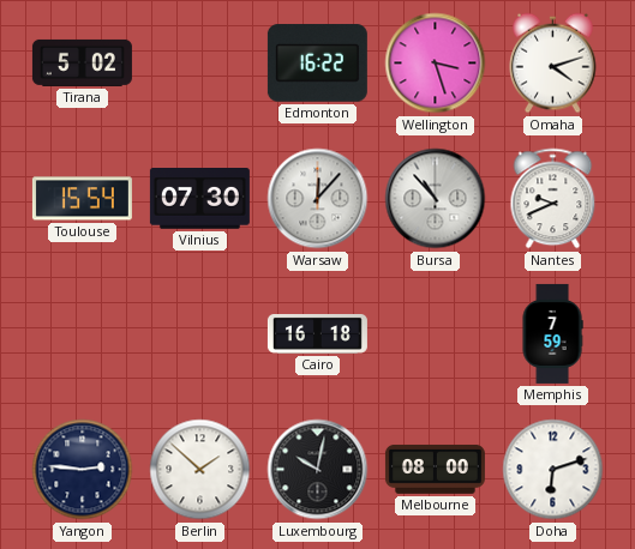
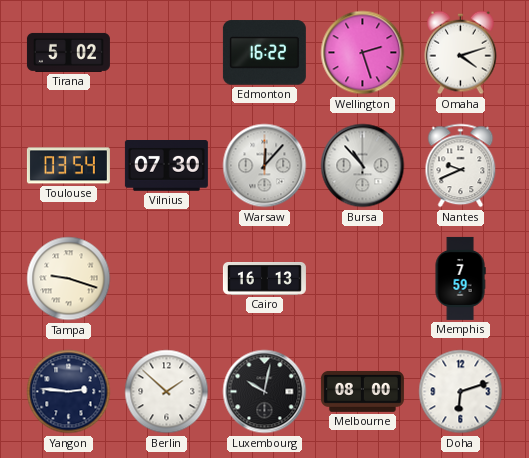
Wellington: 3:27 -> 2:27
Toulouse: 15:54 -> 03:54
Tampa: none -> 9:18
Cairo: 16:18 -> 16:13
